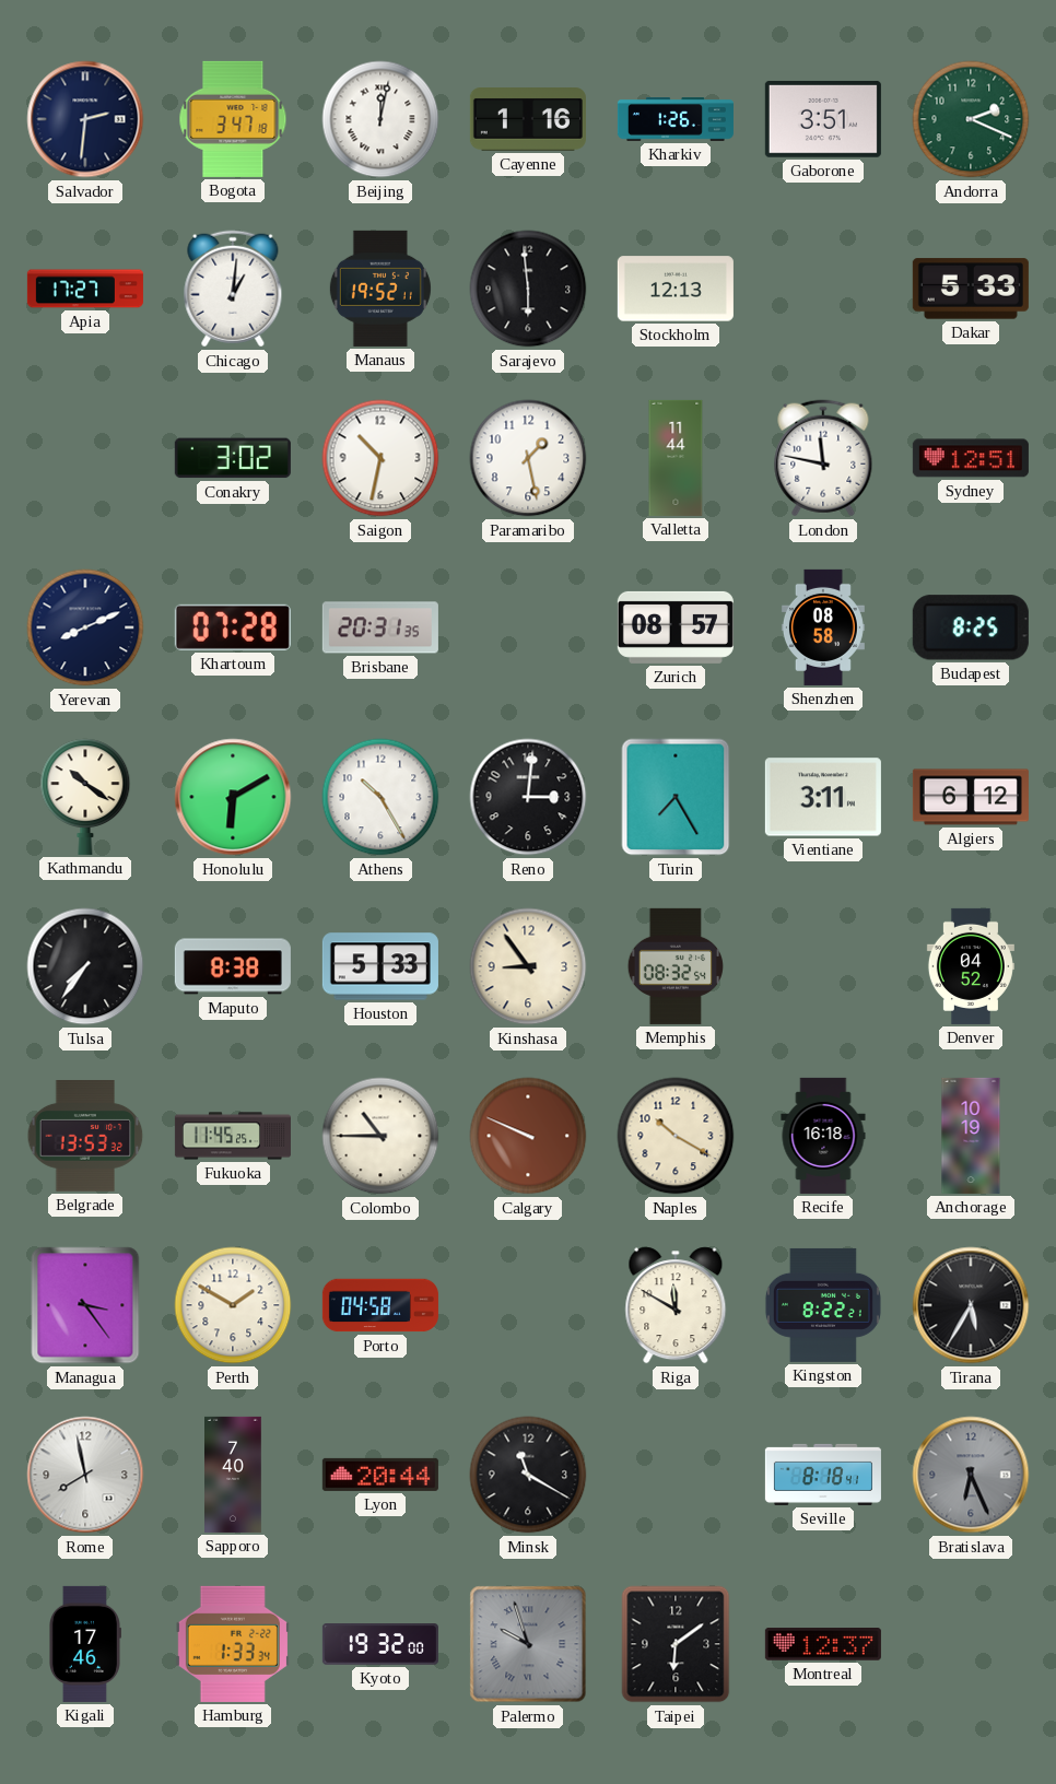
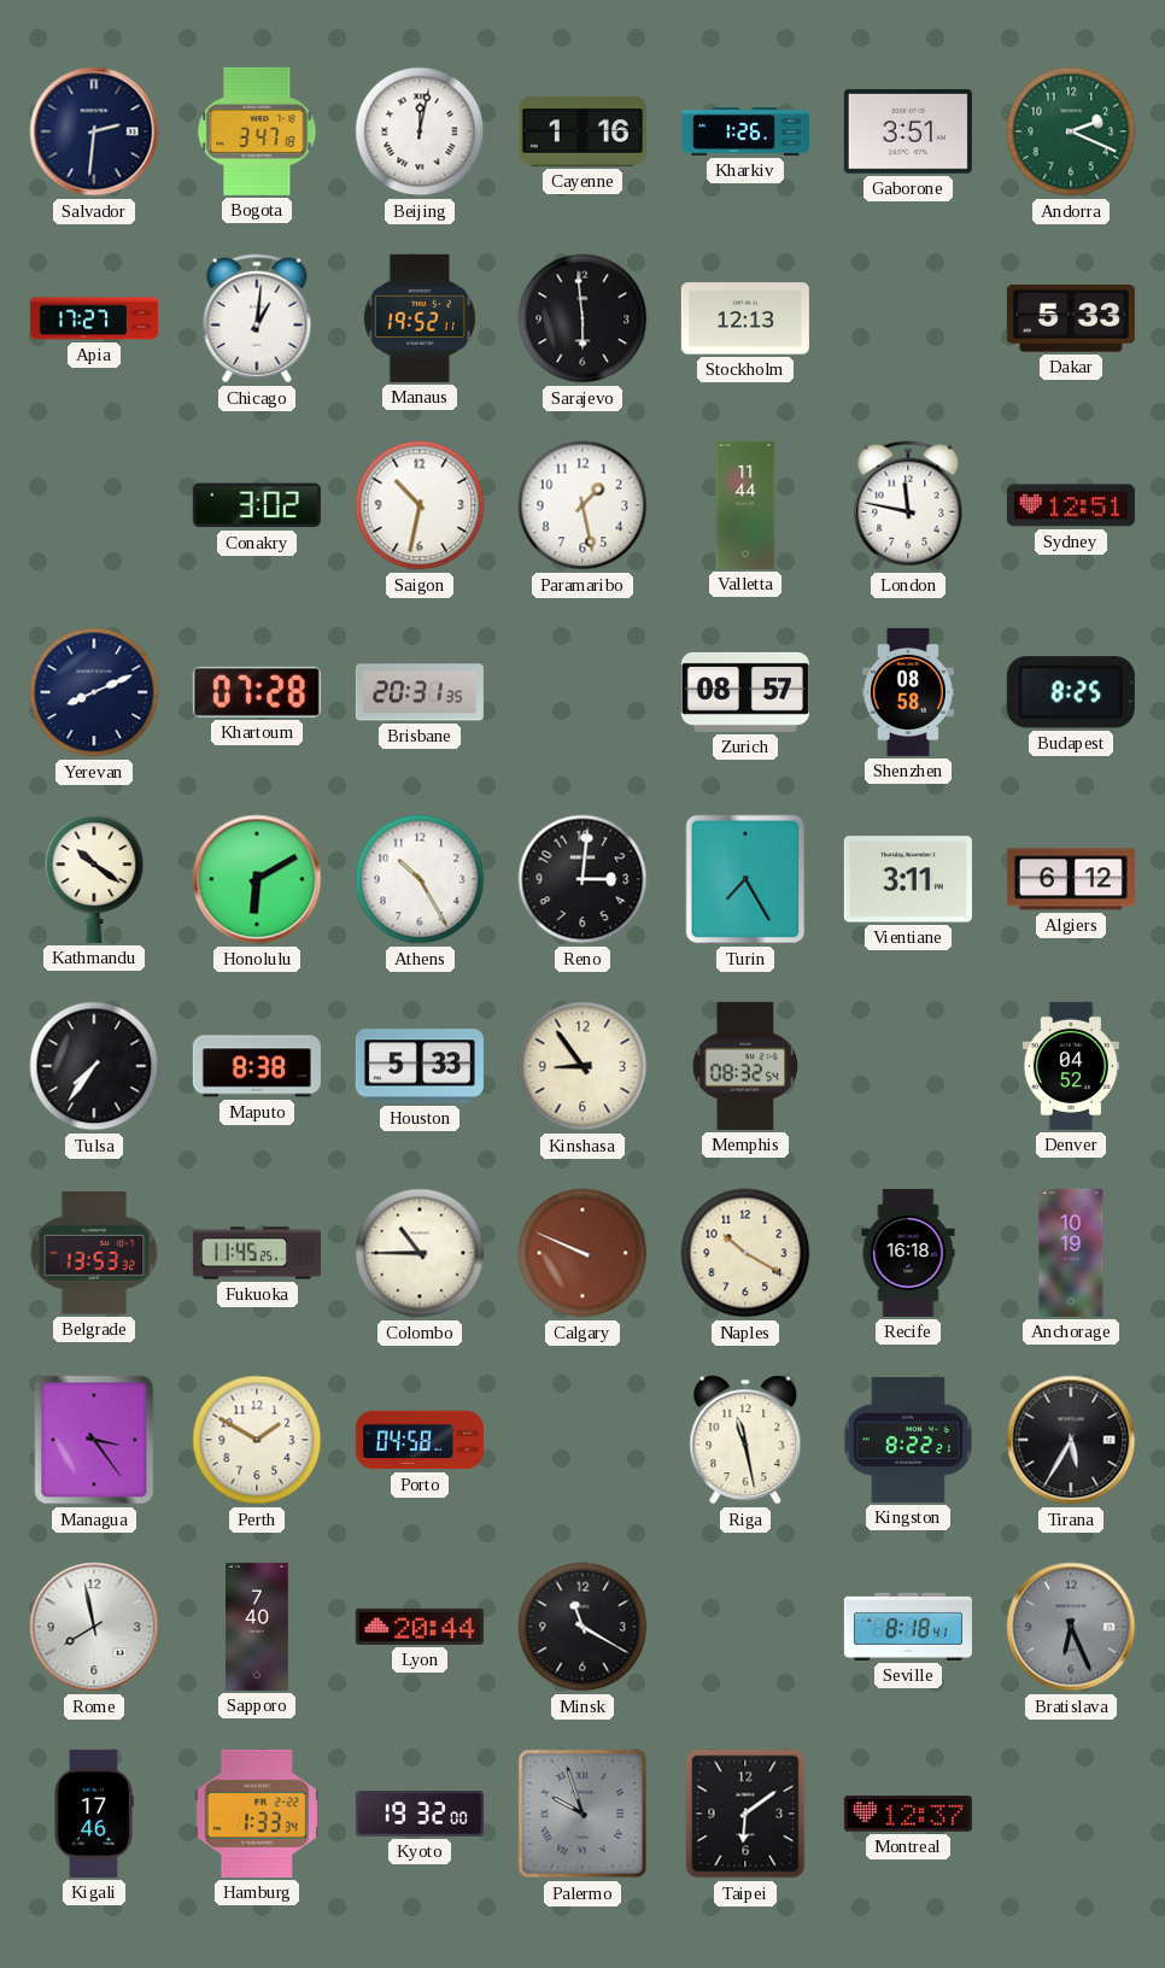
Riga: 11:50 -> 11:28
